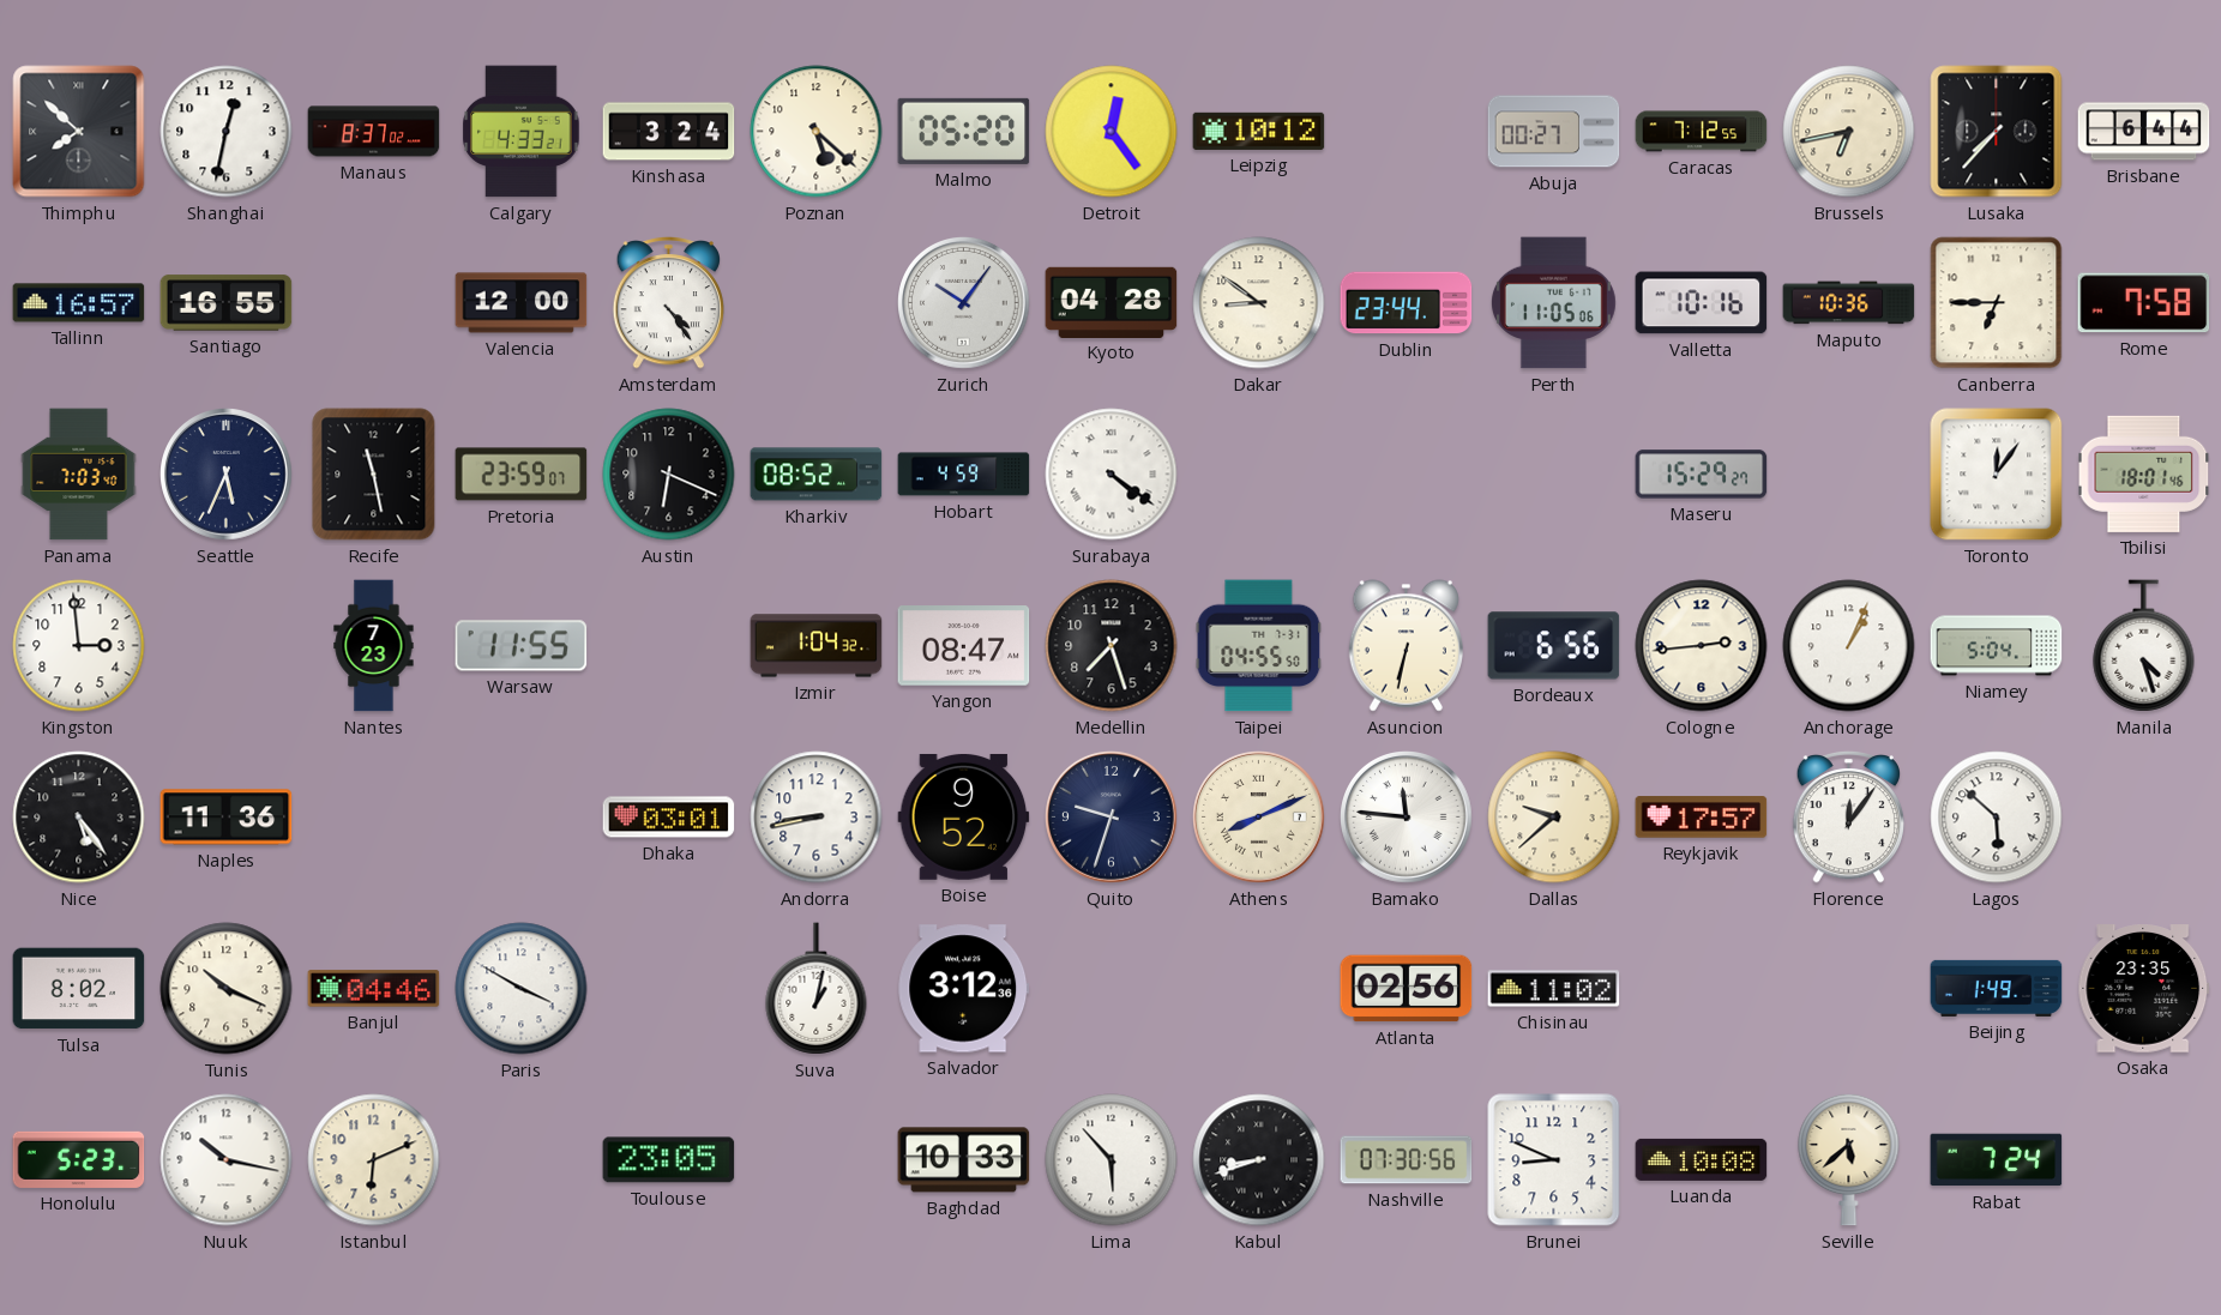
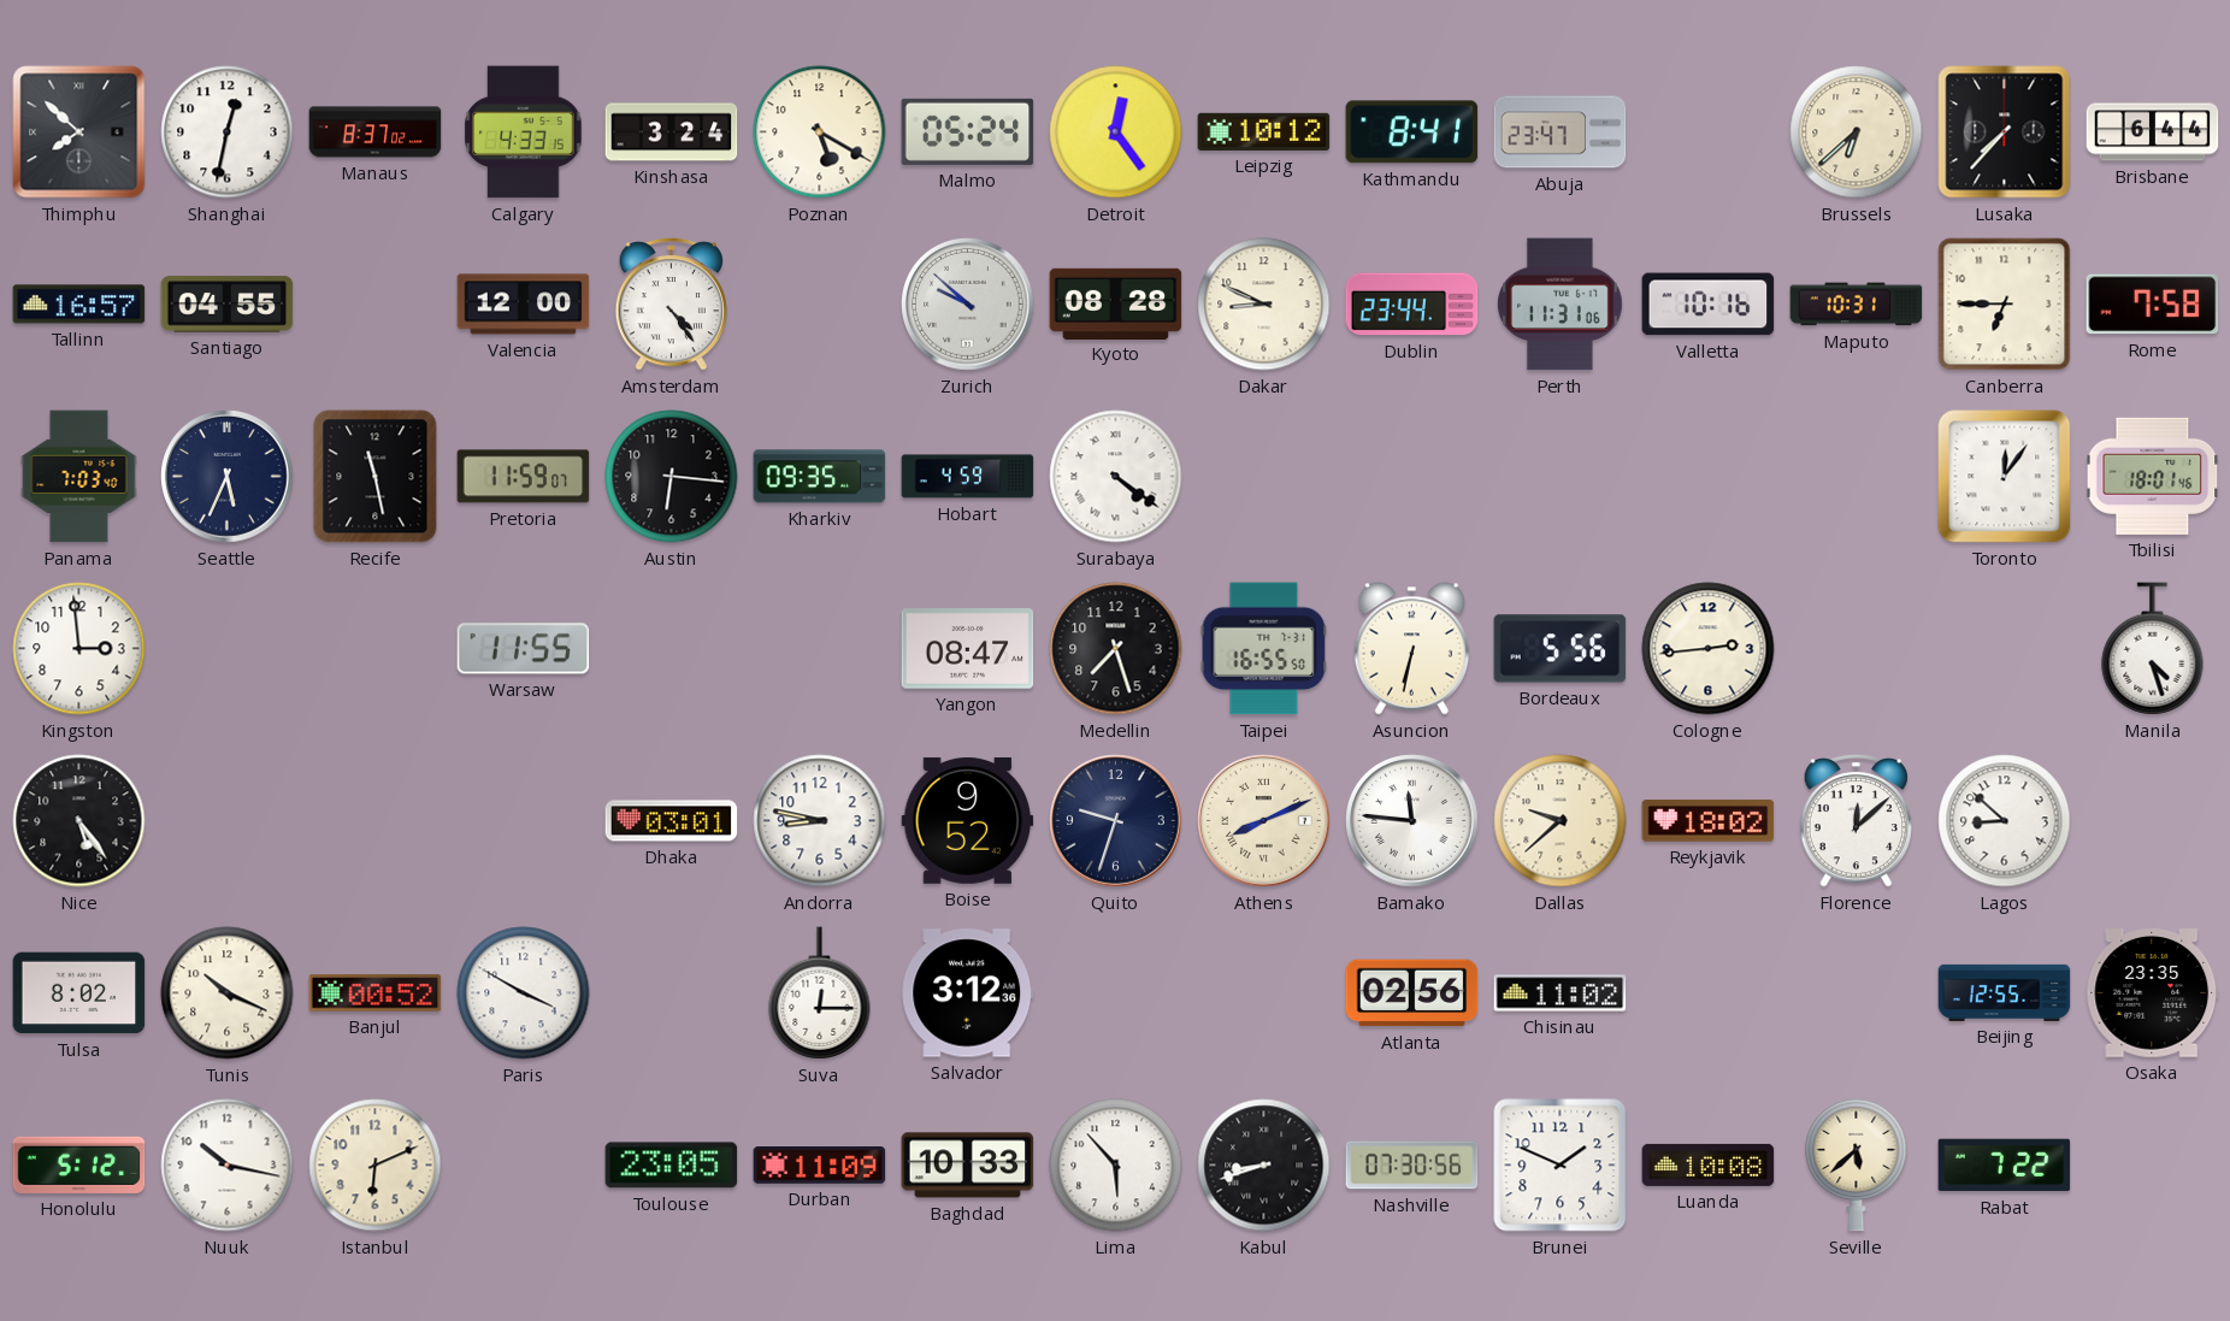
Calgary: 4:33:21 -> 4:33:15
Poznan: 5:22 -> 5:20
Malmo: 05:20 -> 05:24
Kathmandu: none -> 8:41
Abuja: 00:27 -> 23:47
Caracas: 7:12 -> none
Brussels: 6:43 -> 6:38
Santiago: 16:55 -> 04:55
Zurich: 10:06 -> 9:52
Kyoto: 04:28 -> 08:28
Dakar: 8:51 -> 8:49
Perth: 11:05 -> 11:31
Maputo: 10:36 -> 10:31
Pretoria: 23:59 -> 11:59
Austin: 6:19 -> 6:16
Kharkiv: 08:52 -> 09:35
Maseru: 15:29 -> none
Nantes: 7:23 -> none
Izmir: 1:04 -> none
Taipei: 04:55 -> 16:55
Bordeaux: 6:56 -> 5:56
Anchorage: 1:04 -> none
Niamey: 5:04 -> none
Naples: 11:36 -> none
Andorra: 8:43 -> 8:47
Reykjavik: 17:57 -> 18:02
Florence: 12:06 -> 12:08
Lagos: 5:52 -> 8:52
Banjul: 04:46 -> 00:52
Suva: 1:02 -> 12:15
Beijing: 1:49 -> 12:55
Honolulu: 5:23 -> 5:12
Durban: none -> 11:09
Brunei: 8:49 -> 1:49
Rabat: 7:24 -> 7:22
